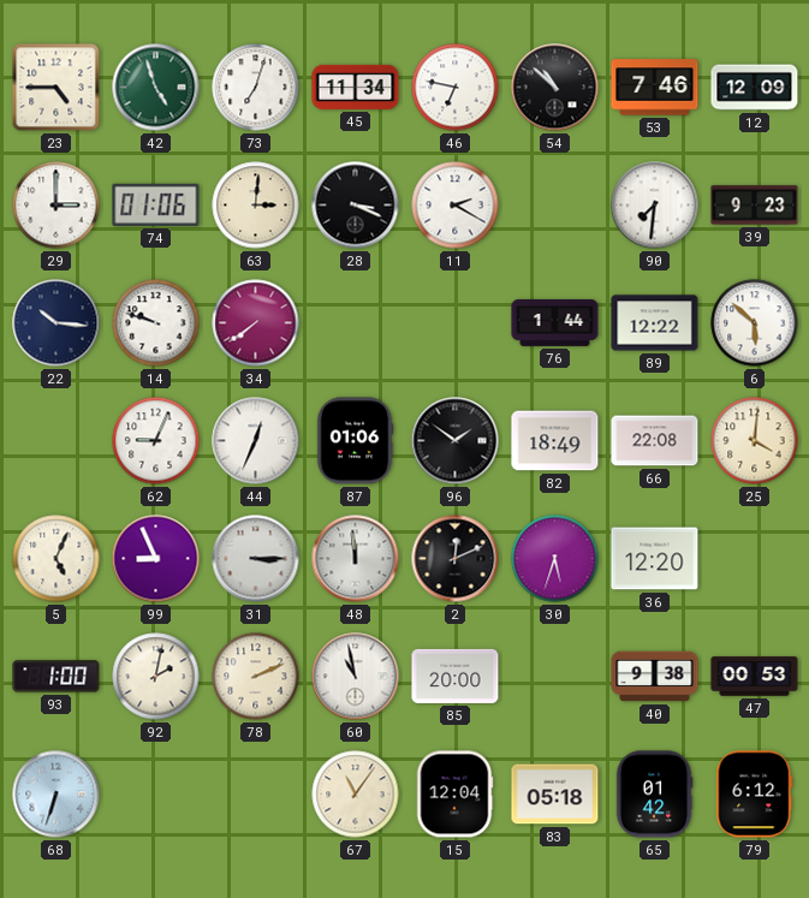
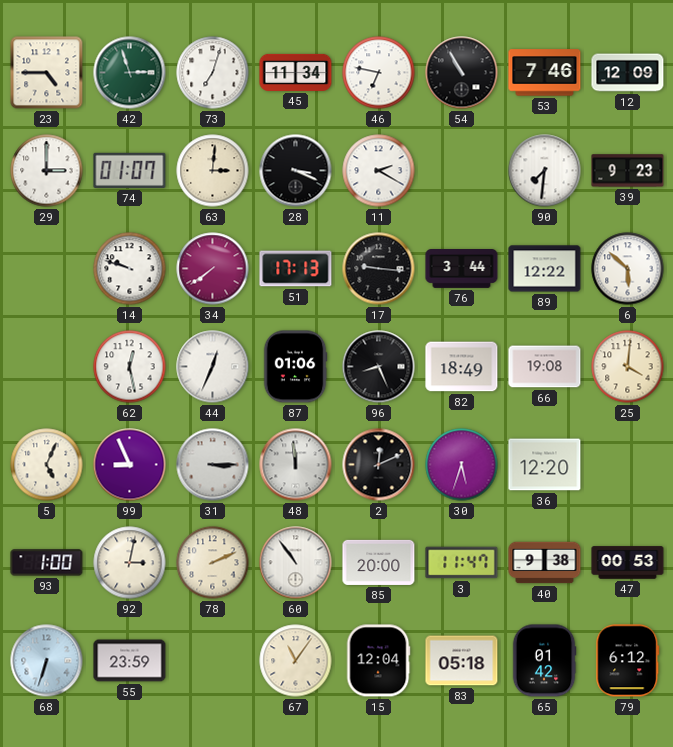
42: 4:57 -> 2:57
54: 10:52 -> 10:55
74: 01:06 -> 01:07
22: 10:16 -> none
51: none -> 17:13
17: none -> 9:16
76: 1:44 -> 3:44
62: 9:04 -> 12:28
96: 1:51 -> 8:26
66: 22:08 -> 19:08
92: 2:02 -> 3:02
60: 10:58 -> 10:54
3: none -> 11:47
55: none -> 23:59
